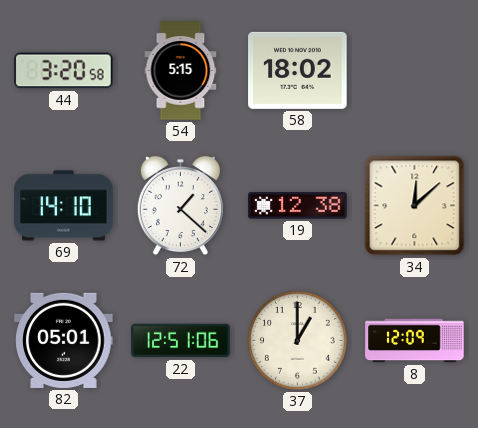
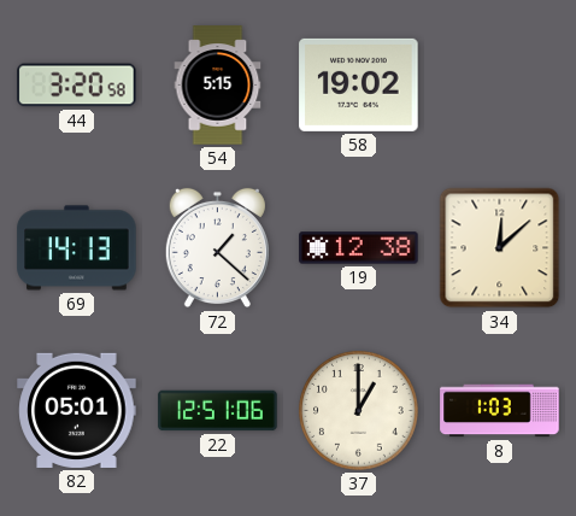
58: 18:02 -> 19:02
69: 14:10 -> 14:13
8: 12:09 -> 1:03
